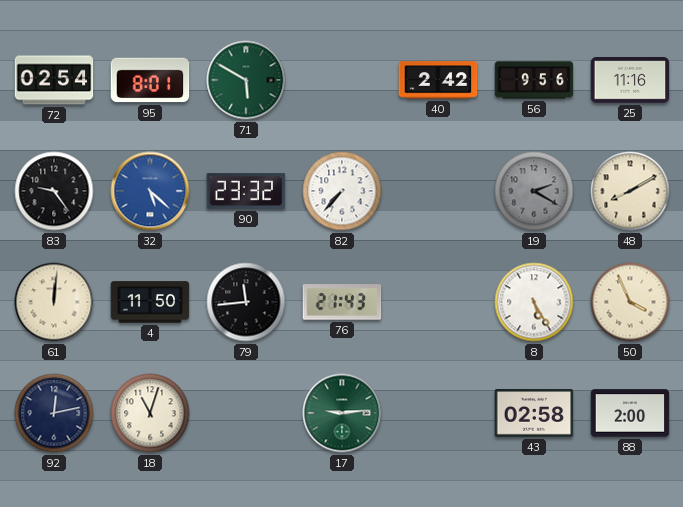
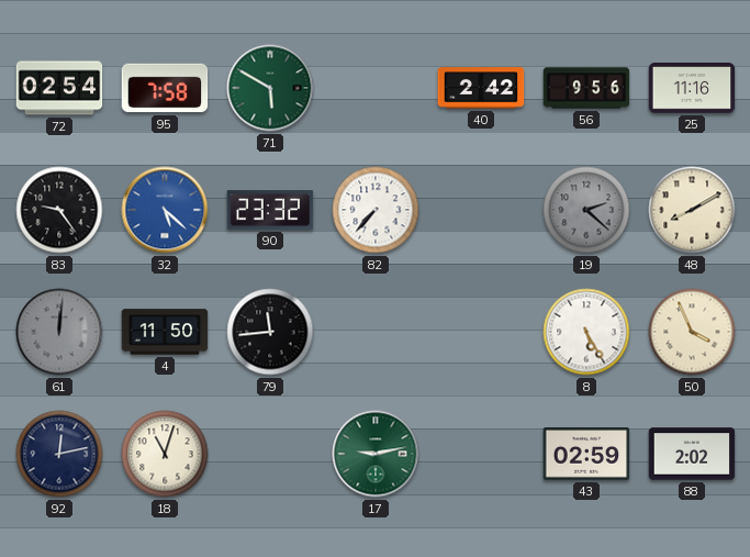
95: 8:01 -> 7:58
19: 2:20 -> 2:22
61 dial: cream -> grey
76: 21:43 -> none
17: 9:14 -> 9:13
43: 02:58 -> 02:59
88: 2:00 -> 2:02
